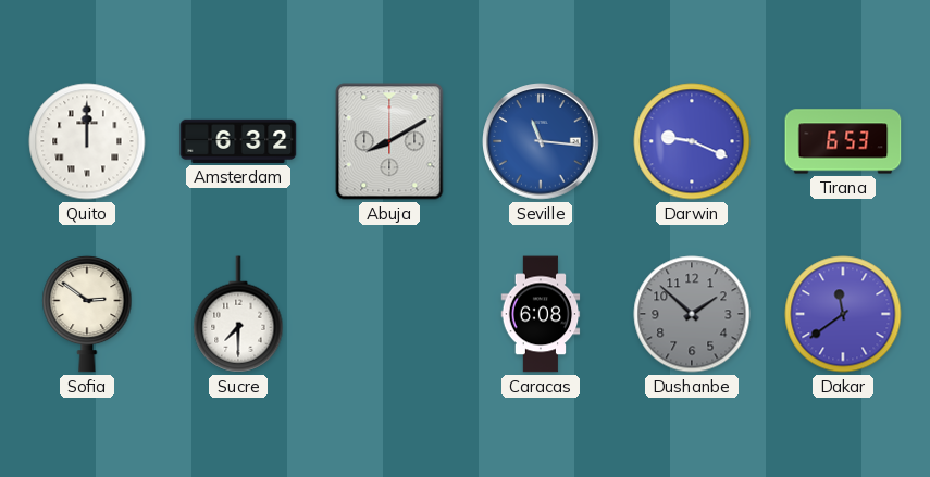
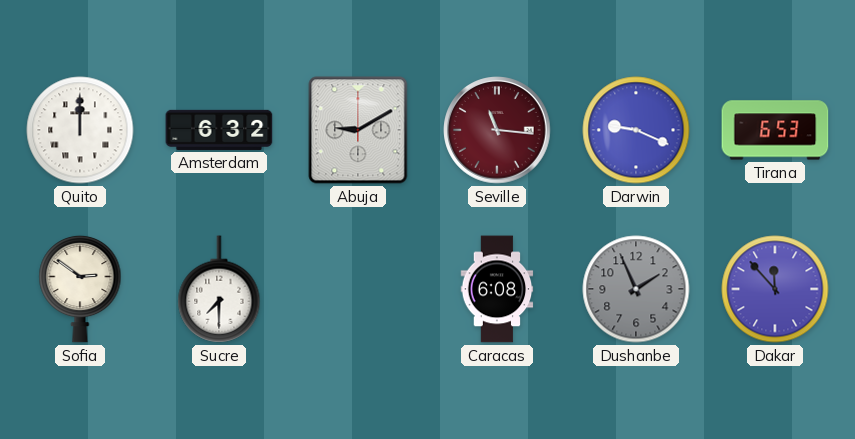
Abuja: 8:10 -> 9:10
Seville dial: blue -> burgundy
Dushanbe: 1:52 -> 1:56
Dakar: 11:39 -> 11:53
